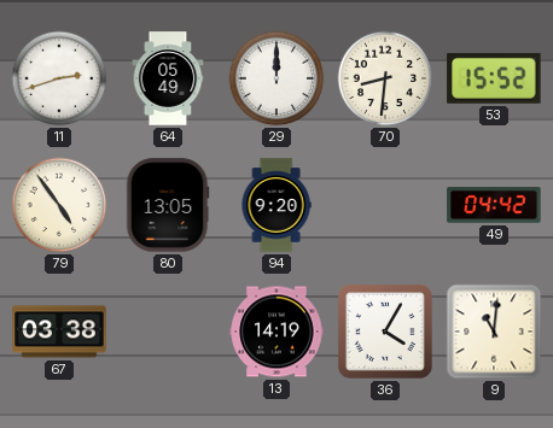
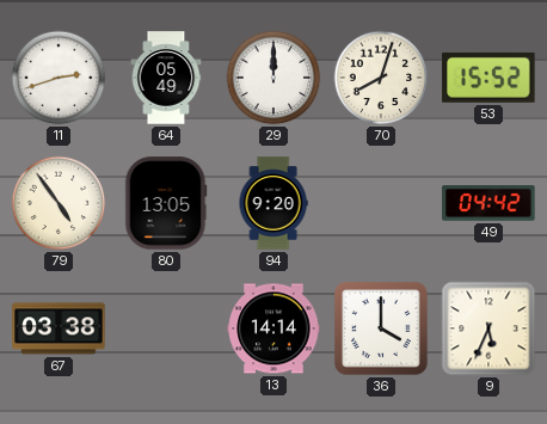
70: 8:31 -> 8:03
13: 14:19 -> 14:14
36: 4:05 -> 4:00
9: 11:01 -> 5:34
